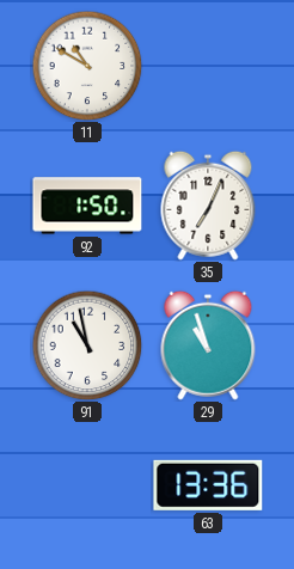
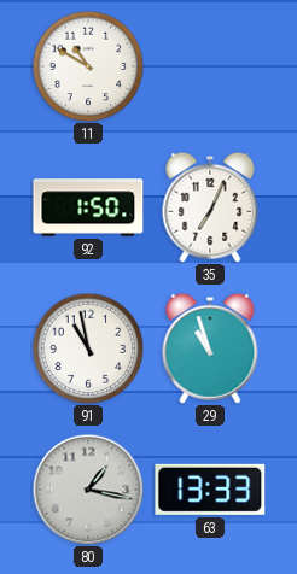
80: none -> 1:17
63: 13:36 -> 13:33
